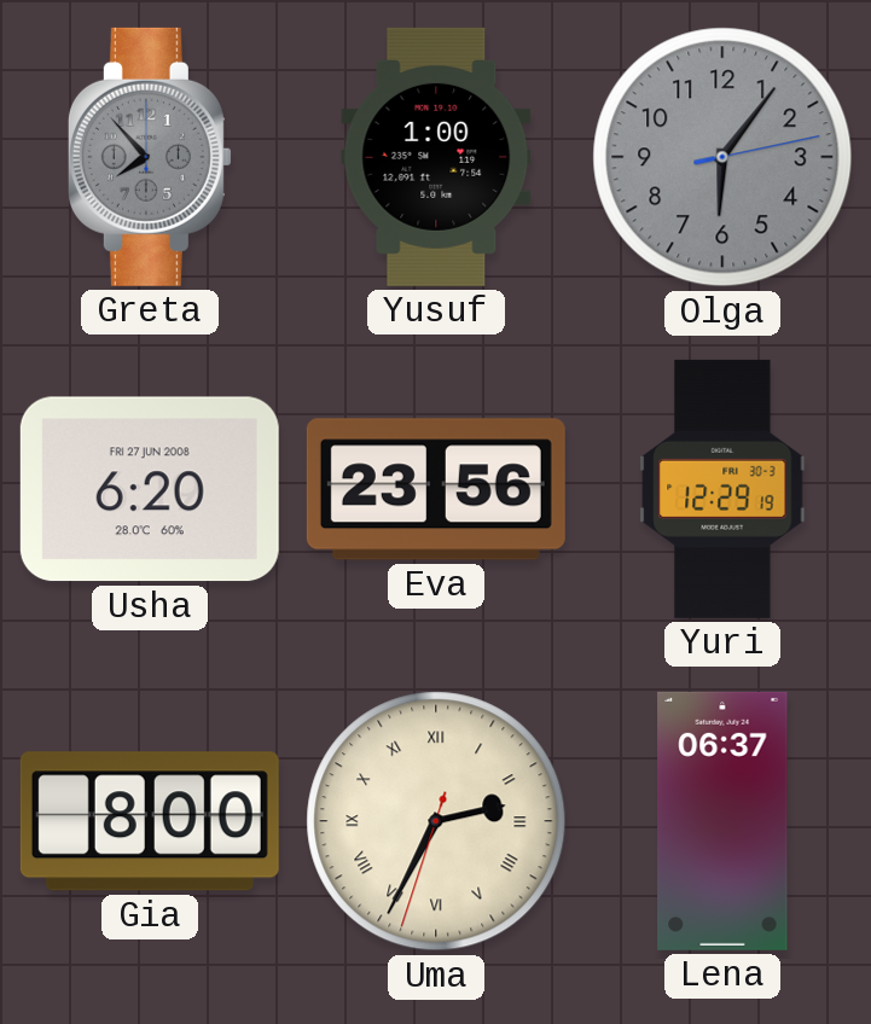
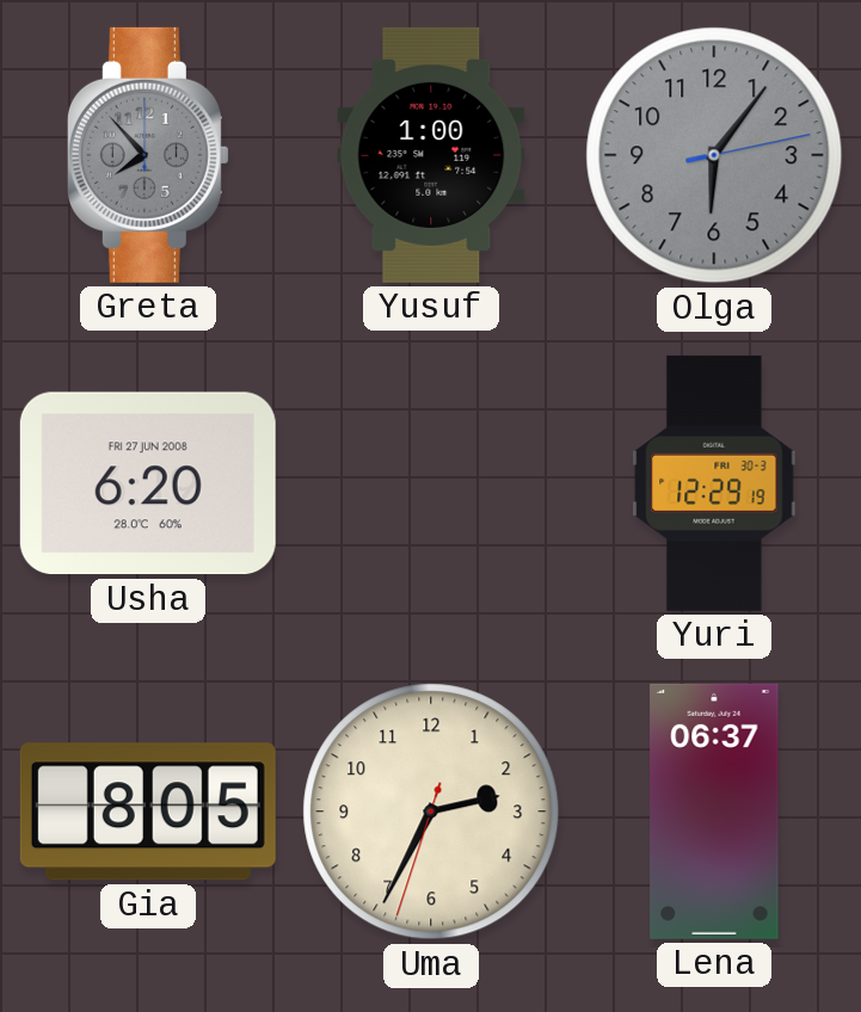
Eva: 23:56 -> none
Gia: 8:00 -> 8:05
Uma numerals: Roman -> Arabic
